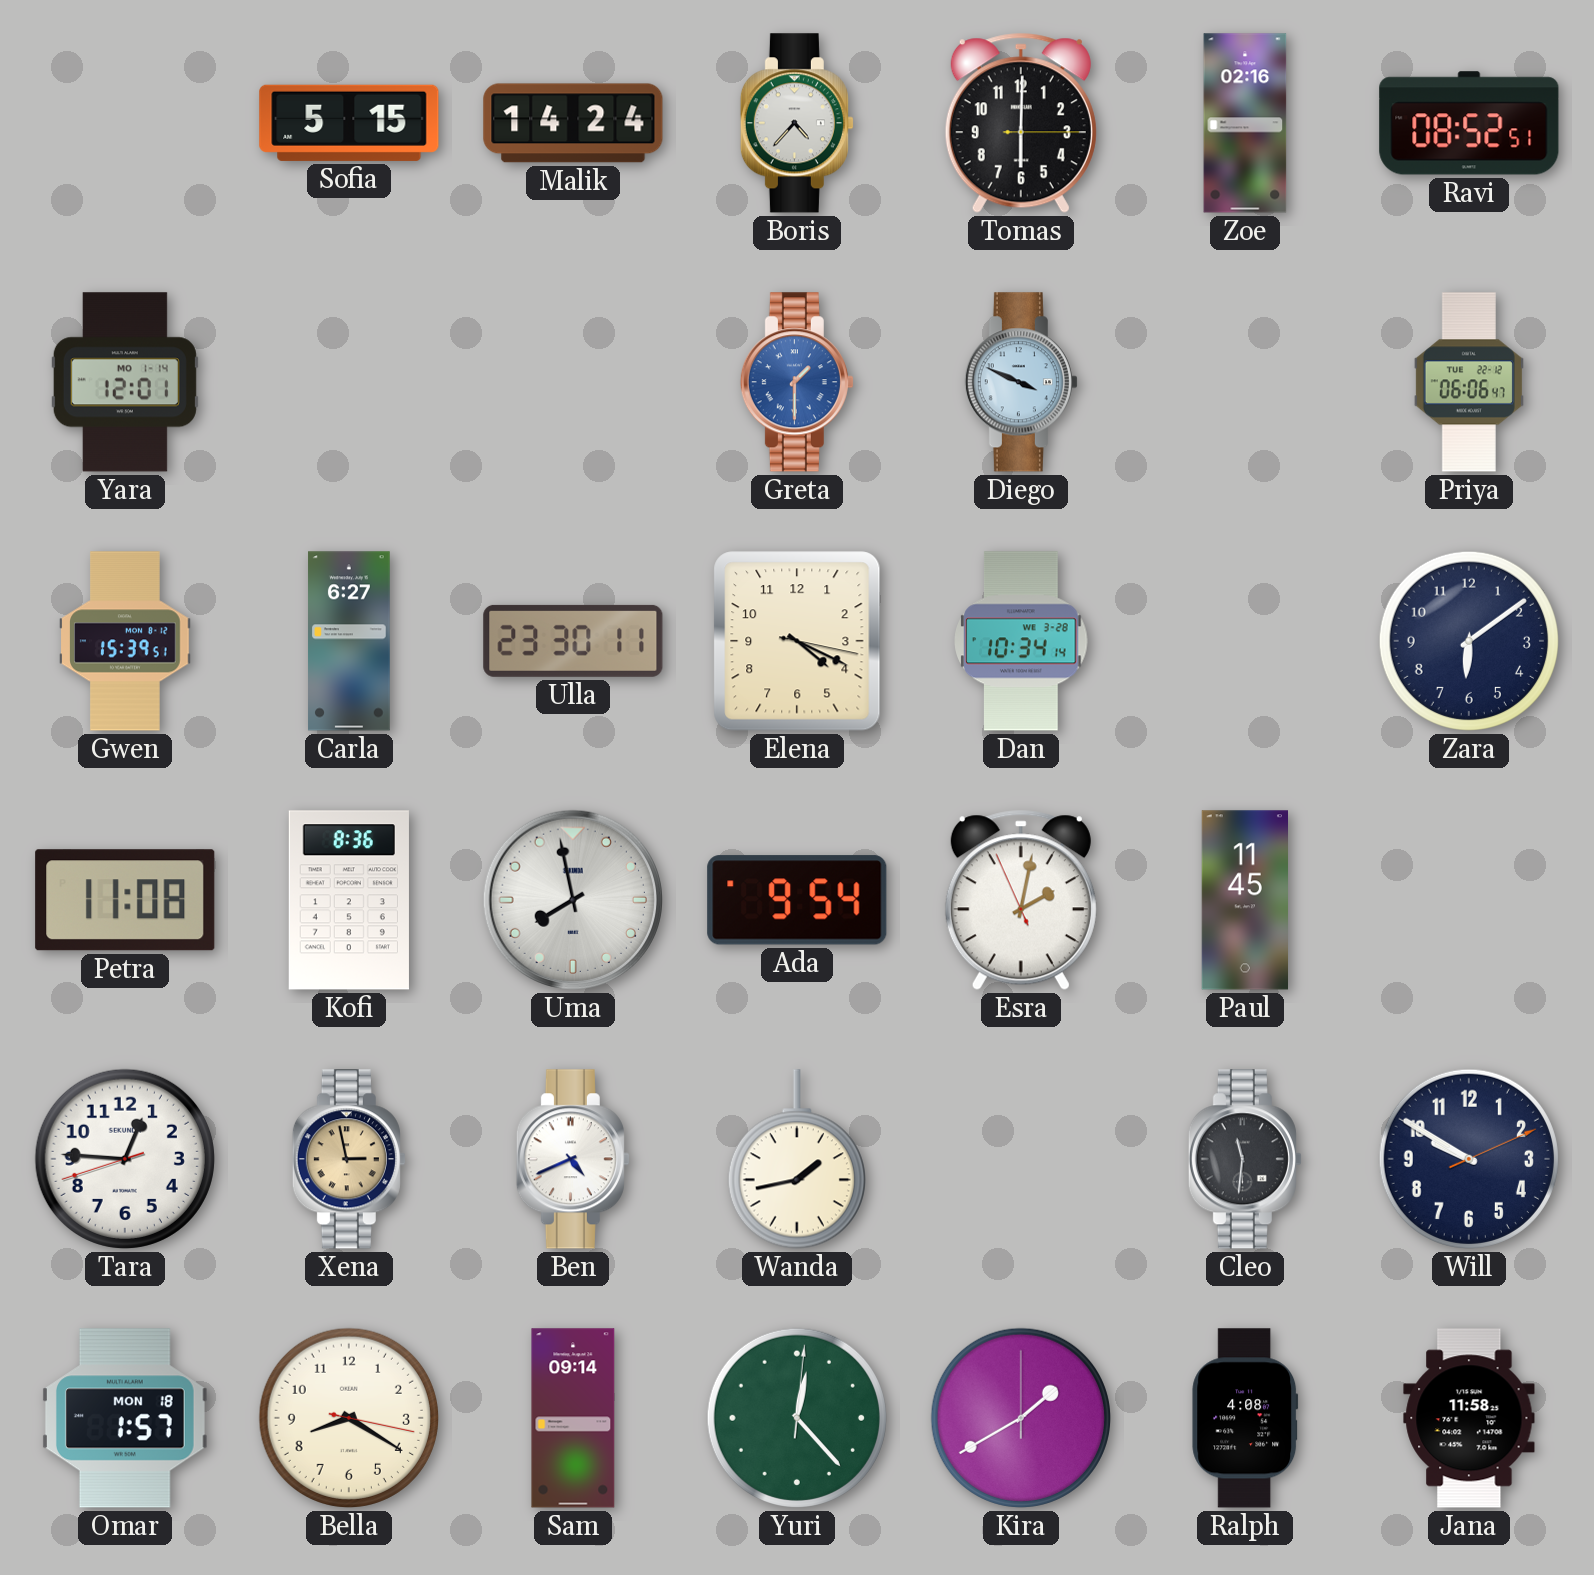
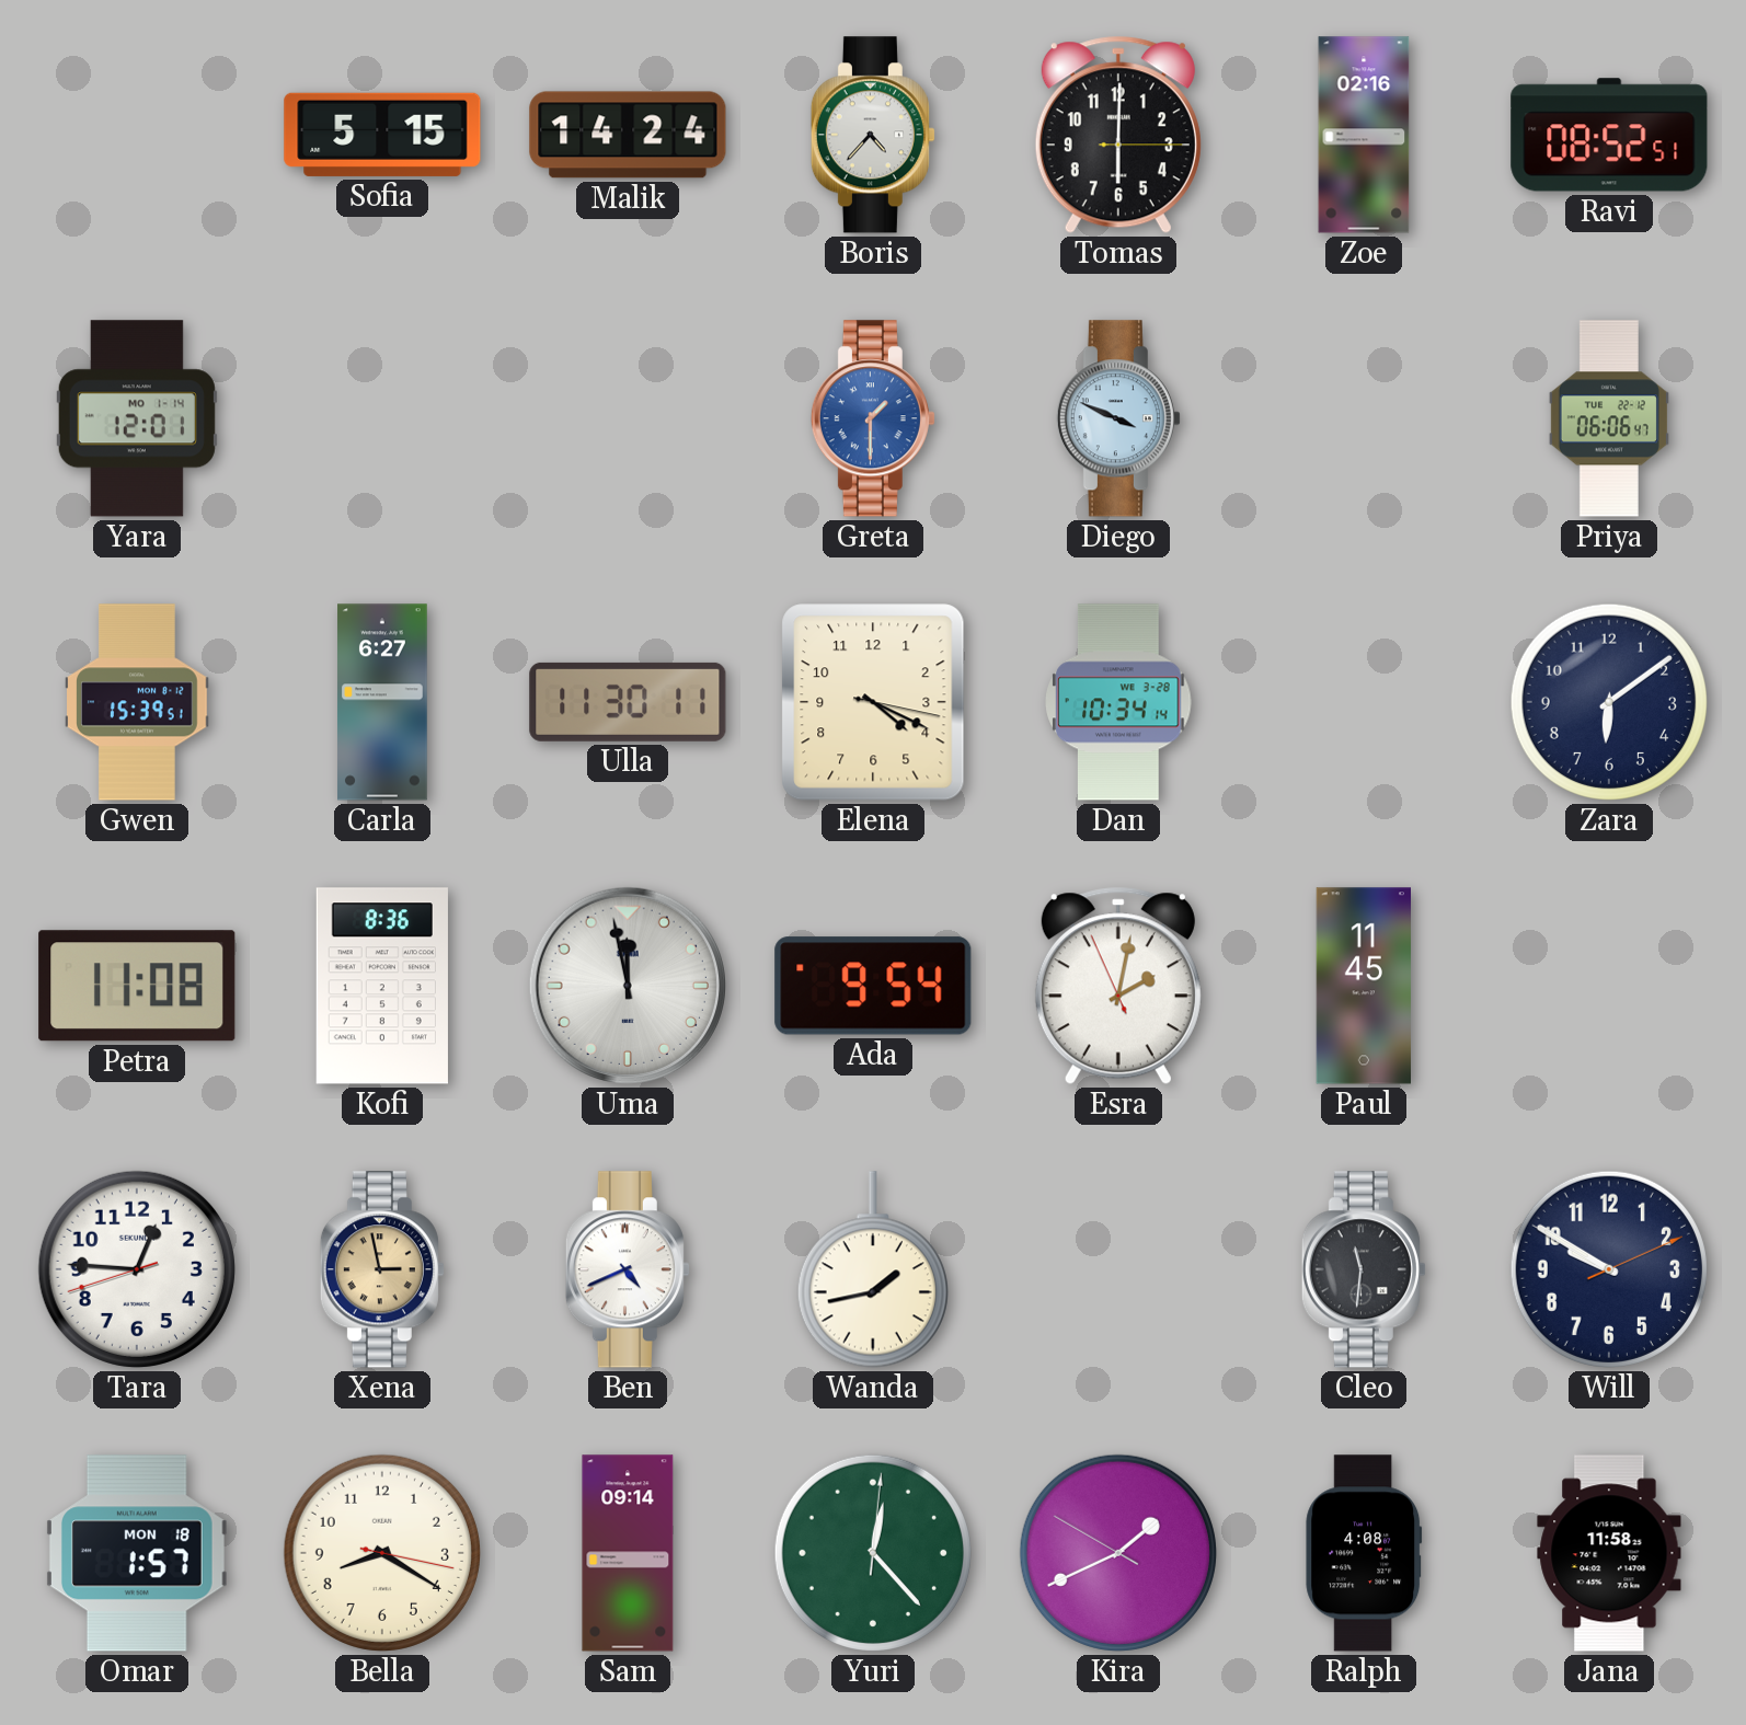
Ulla: 23:30 -> 11:30
Uma: 7:58 -> 11:58
Kira: 1:40:00 -> 1:40:50
